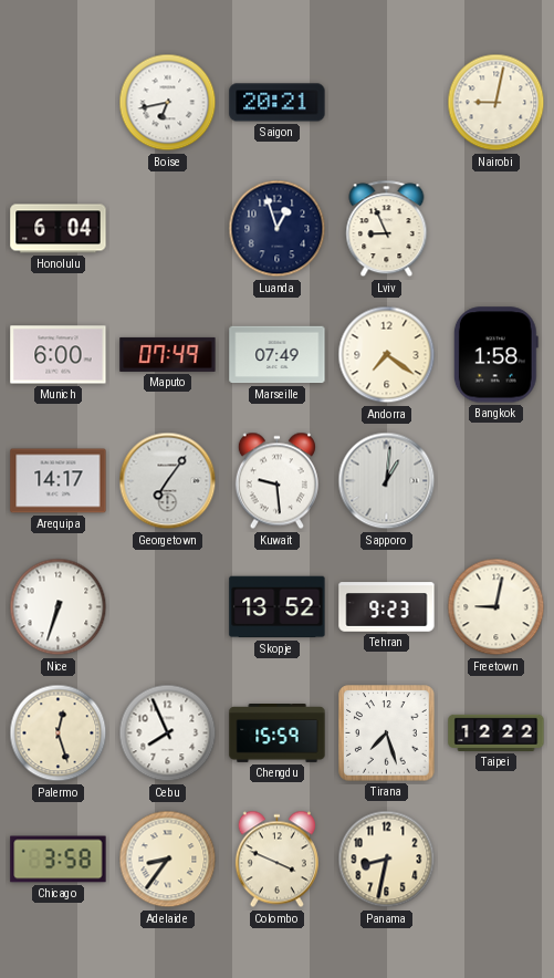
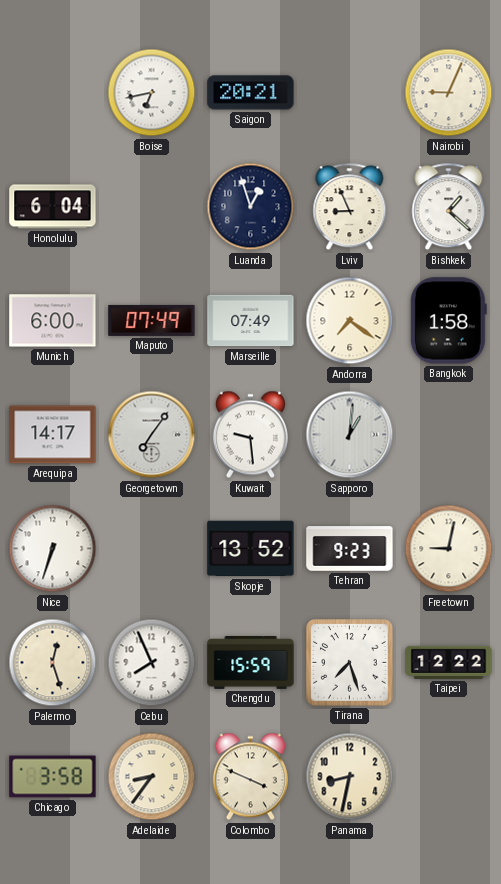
Nairobi: 9:02 -> 9:04
Bishkek: none -> 1:22
